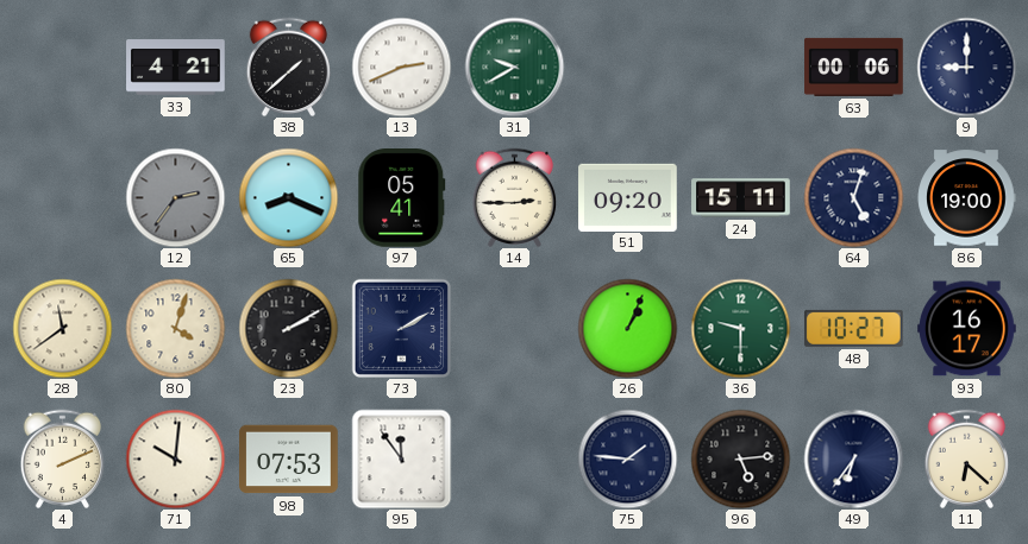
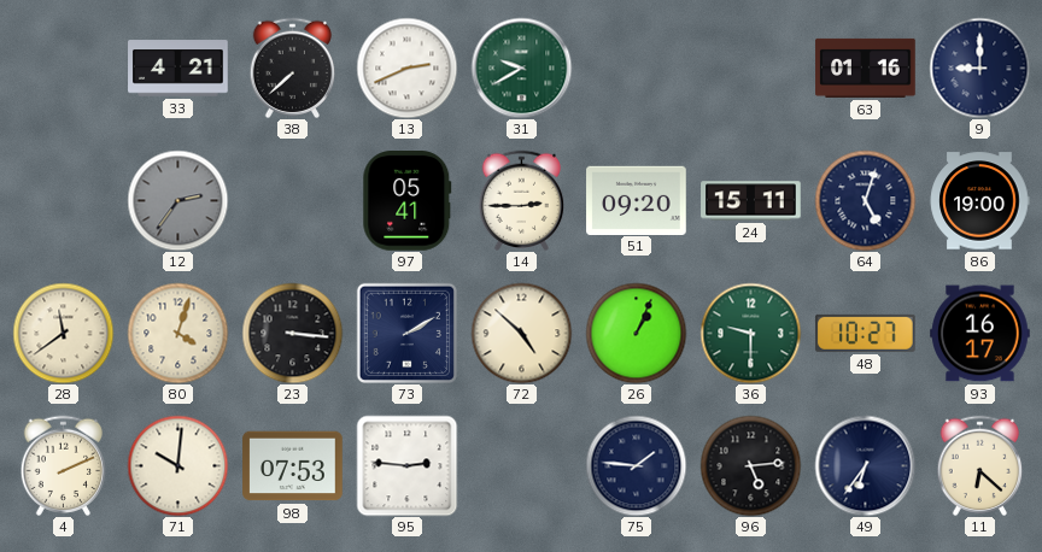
38: 1:38 -> 7:38
63: 00:06 -> 01:16
65: 8:19 -> none
23: 2:10 -> 3:16
72: none -> 4:52
95: 11:54 -> 2:46
